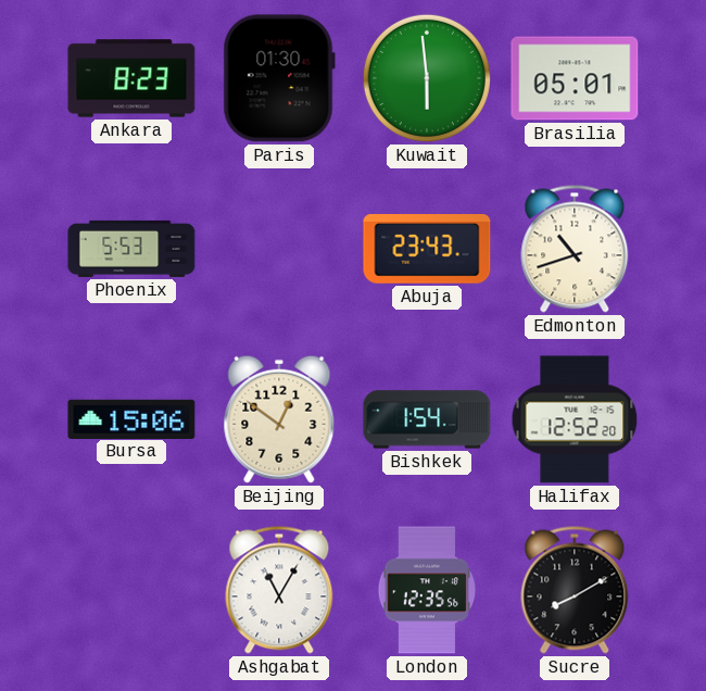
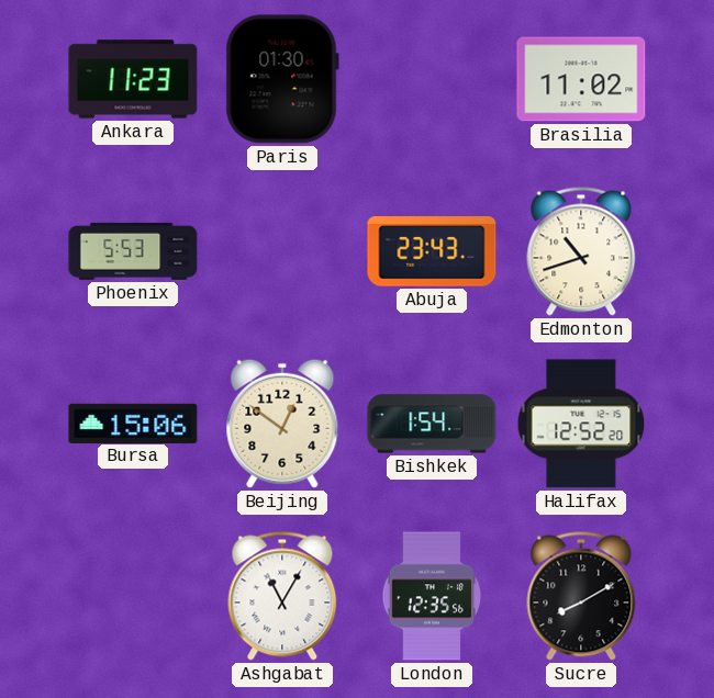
Ankara: 8:23 -> 11:23
Kuwait: 5:59 -> none
Brasilia: 05:01 -> 11:02
